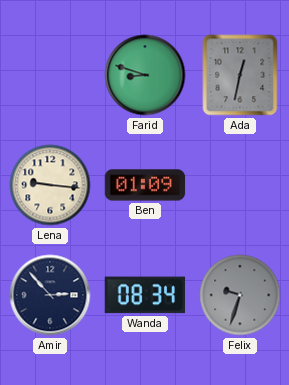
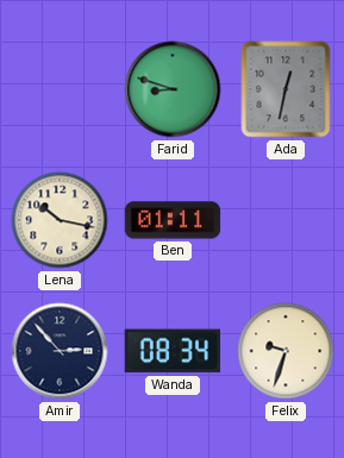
Lena: 9:16 -> 10:17
Ben: 01:09 -> 01:11
Felix dial: grey -> cream
